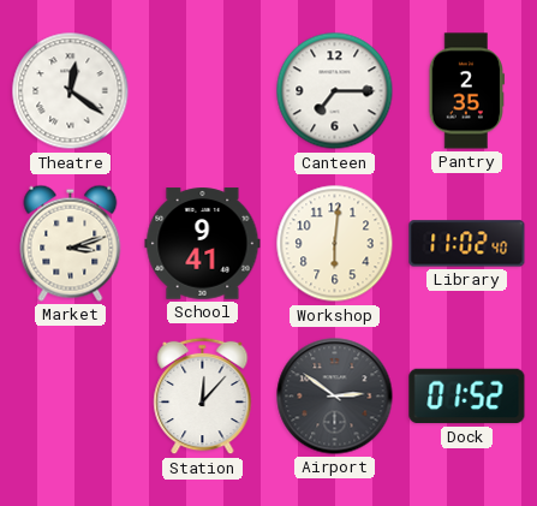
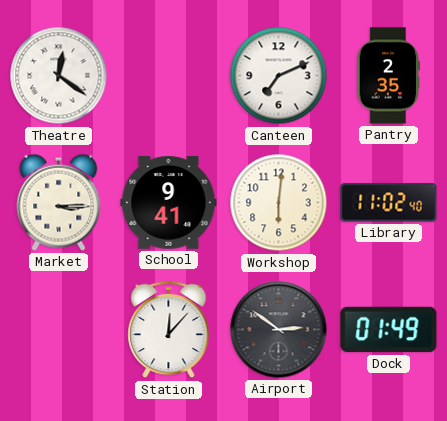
Canteen: 7:15 -> 7:11
Market: 3:12 -> 3:15
Dock: 01:52 -> 01:49
